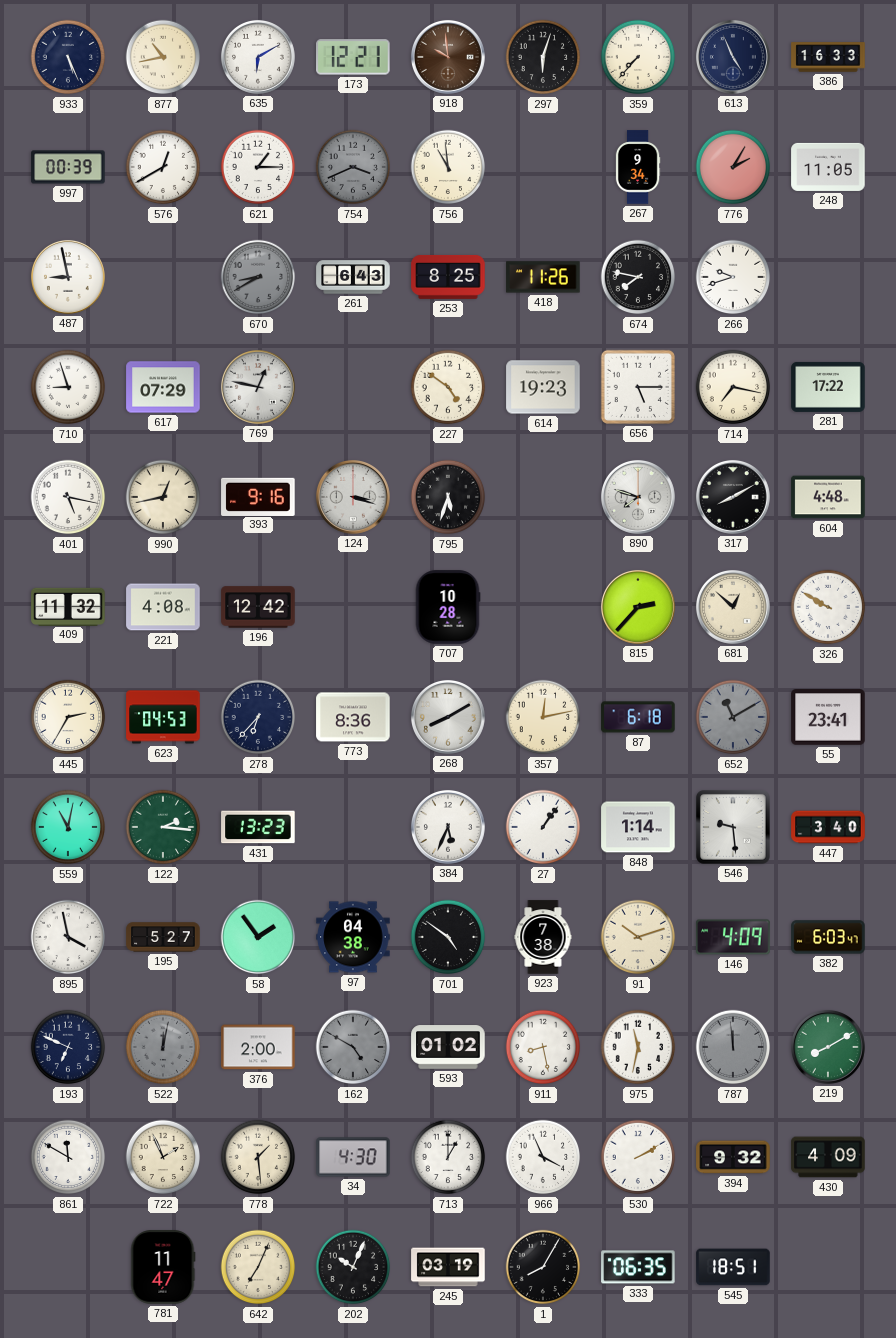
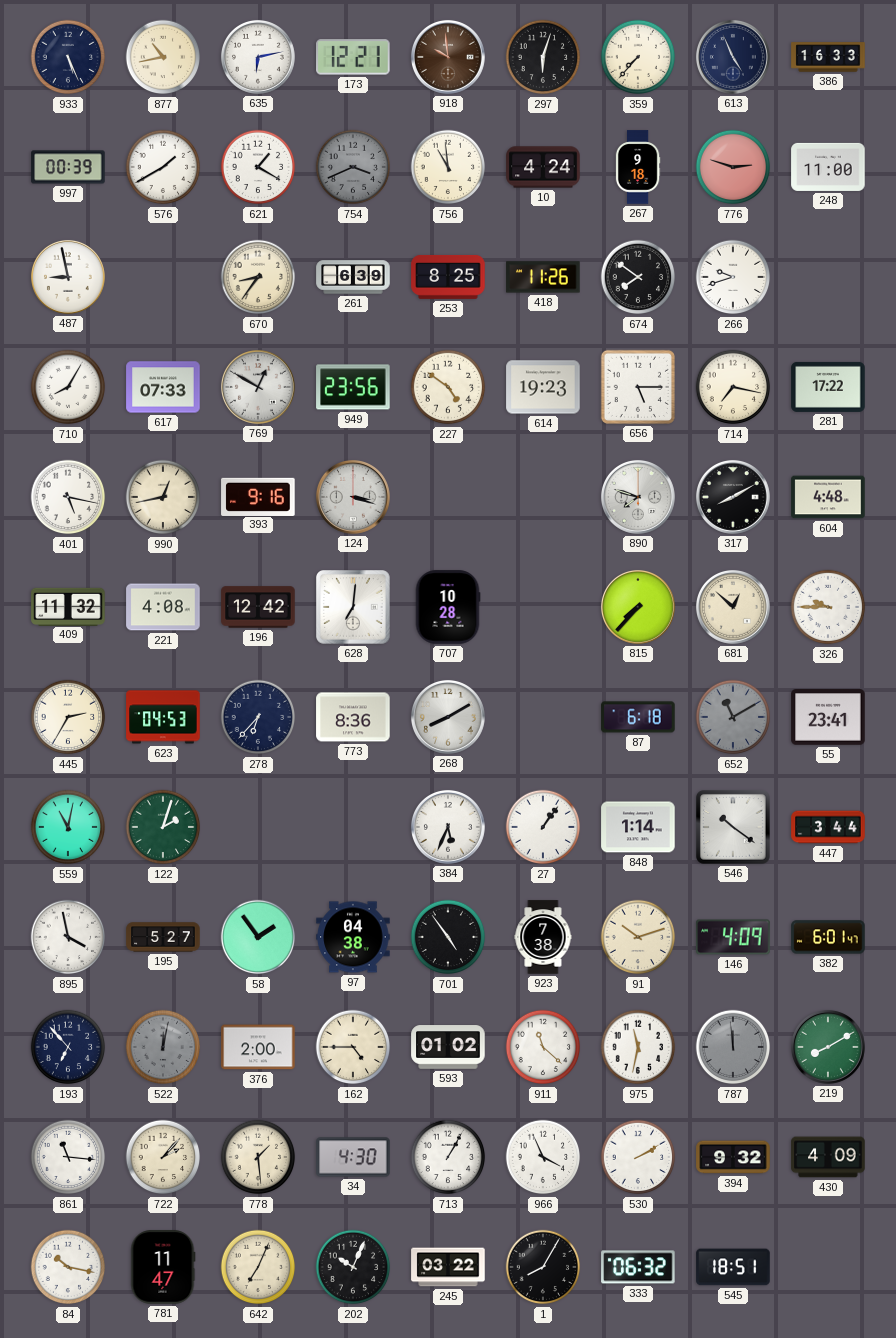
635: 6:10 -> 6:13
576: 12:40 -> 1:40
621: 1:15 -> 1:20
10: none -> 4:24
267: 9:34 -> 9:18
776: 2:05 -> 2:48
248: 11:05 -> 11:00
670: 8:40 -> 8:36
670 dial: grey -> cream
261: 6:43 -> 6:39
674: 7:47 -> 7:51
710: 8:57 -> 8:05
617: 07:29 -> 07:33
769: 12:47 -> 12:50
949: none -> 23:56
795: 5:33 -> none
628: none -> 7:01
815: 2:37 -> 7:37
326: 9:50 -> 9:45
357: 12:13 -> none
122: 2:16 -> 2:03
431: 13:23 -> none
546: 9:29 -> 10:21
447: 3:40 -> 3:44
701: 4:51 -> 4:54
382: 6:03 -> 6:01
193: 6:49 -> 6:53
162: 4:50 -> 4:45
162 dial: grey -> cream
911: 8:28 -> 11:22
861: 11:50 -> 11:16
722: 1:56 -> 2:07
713: 1:00 -> 1:05
84: none -> 10:17
245: 03:19 -> 03:22
333: 06:35 -> 06:32
